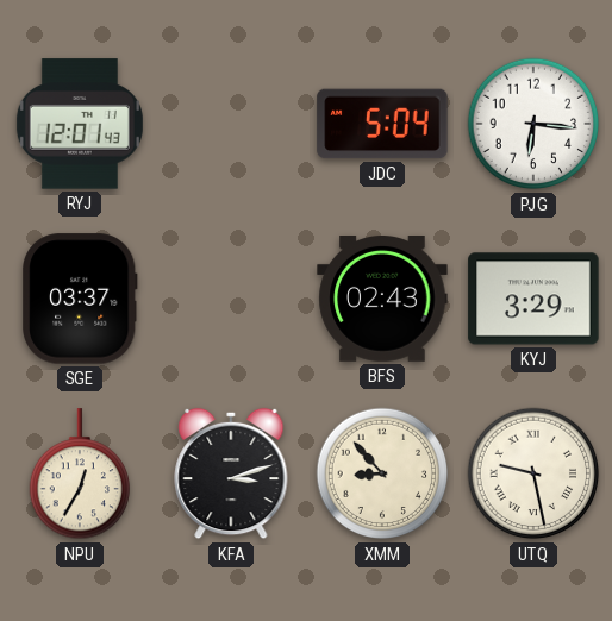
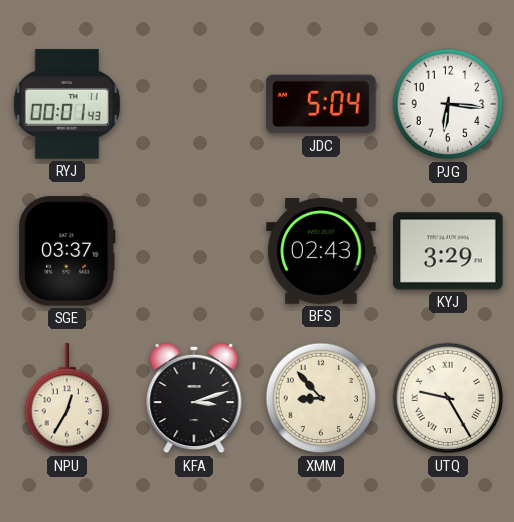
RYJ: 12:01 -> 00:01
UTQ: 9:28 -> 9:25
